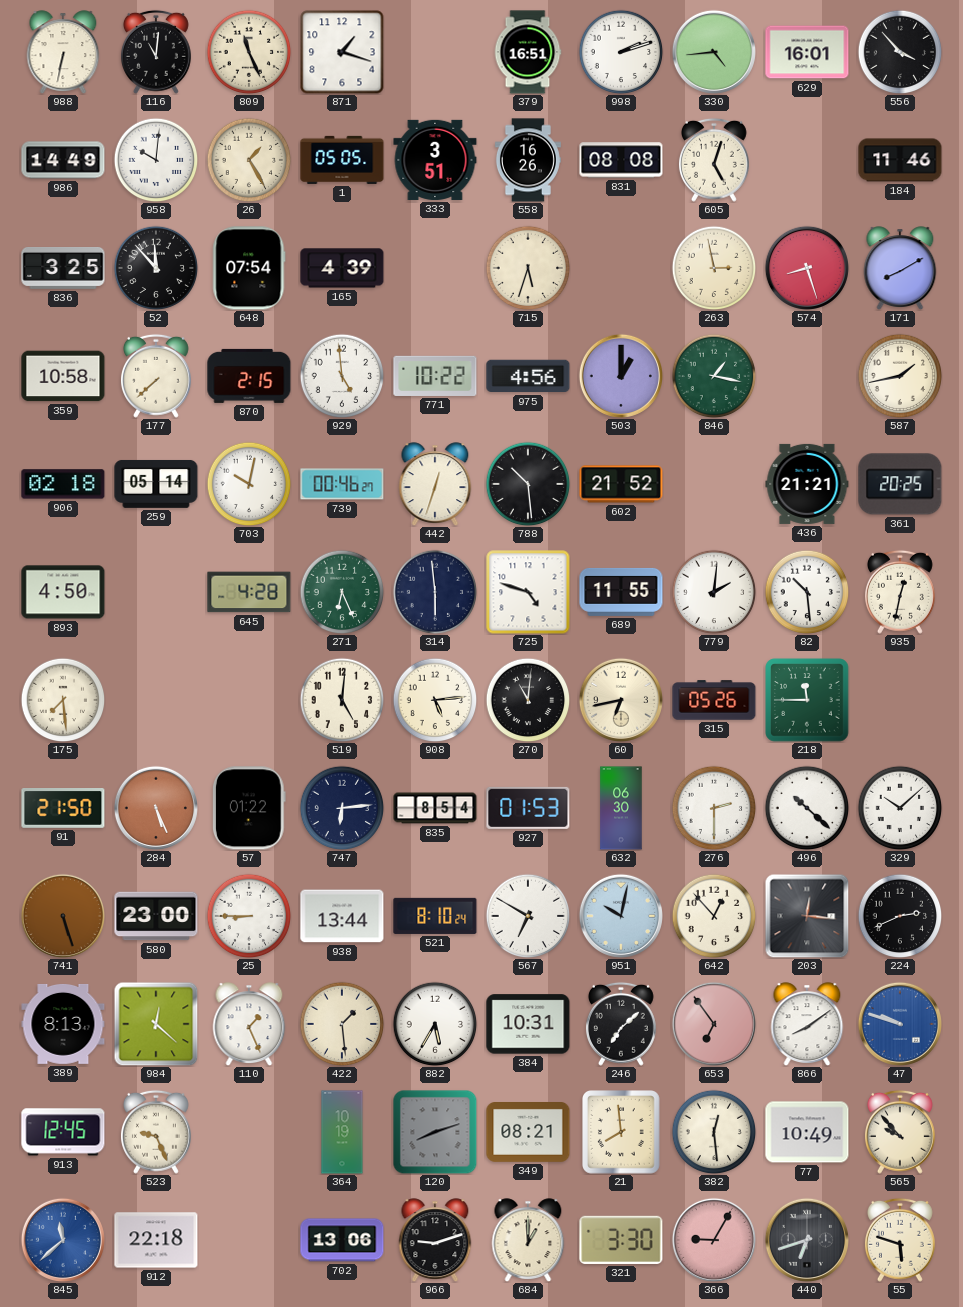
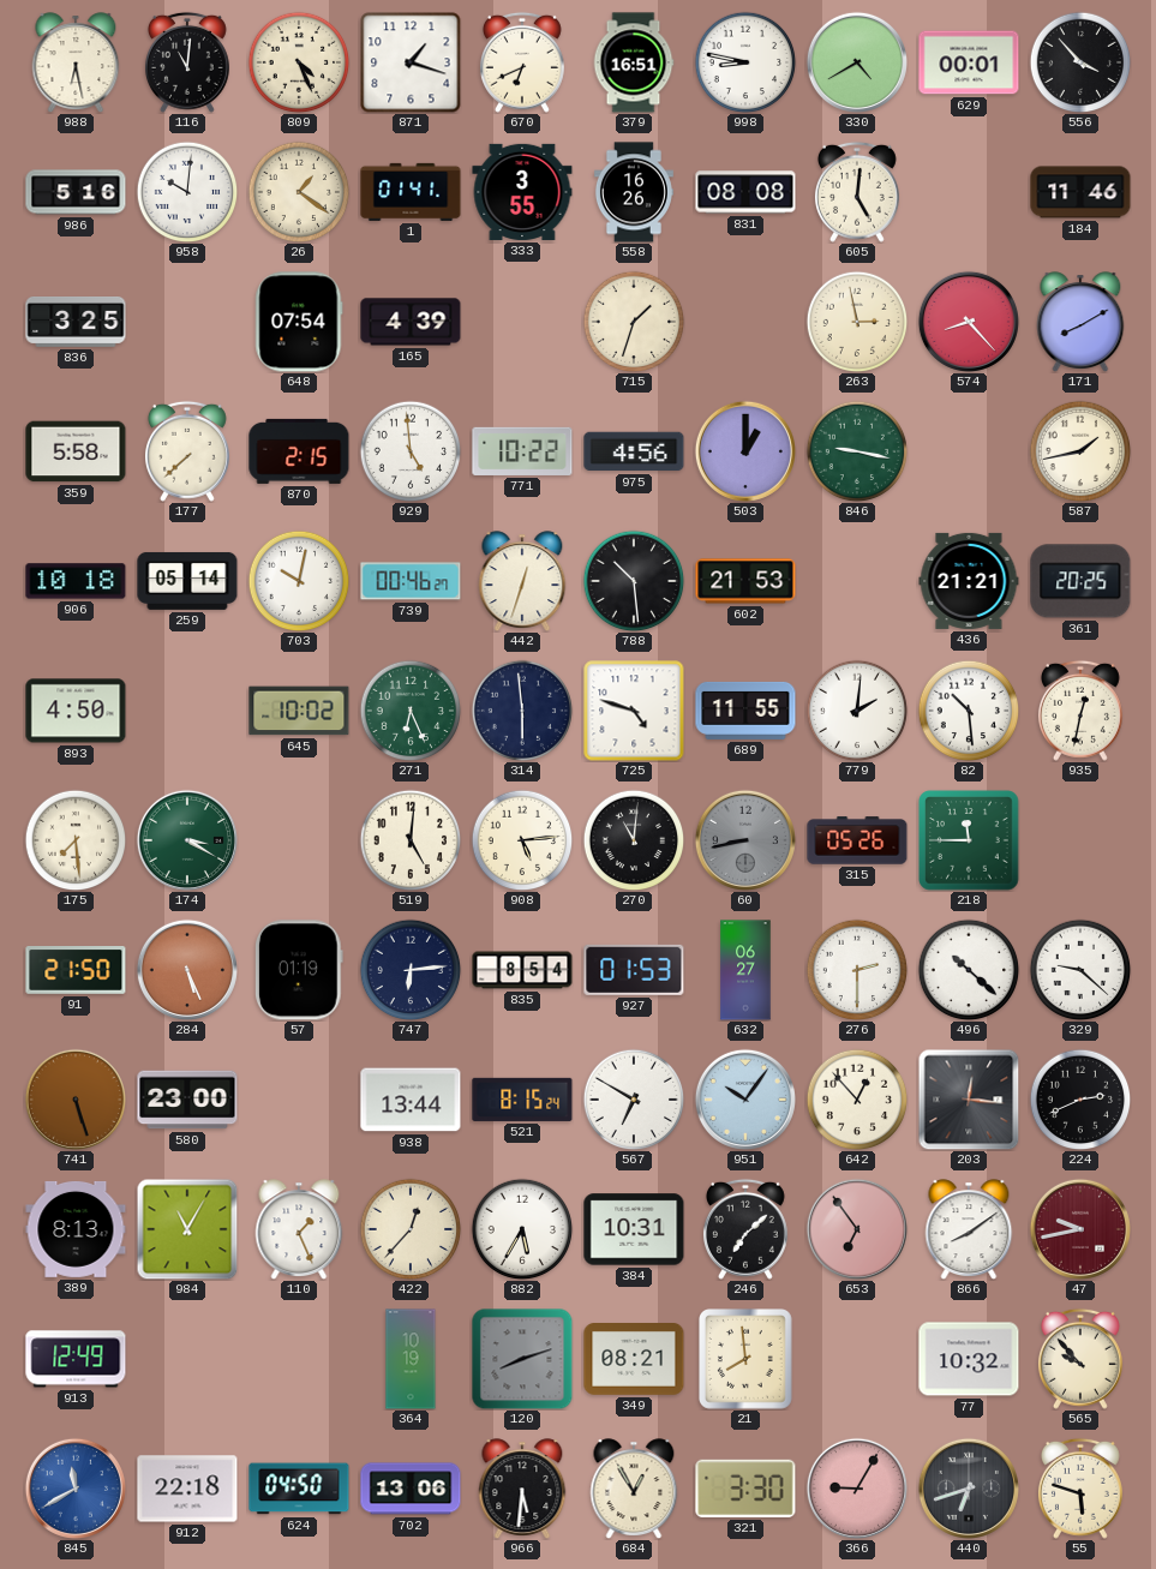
988: 6:32 -> 6:28
809: 11:26 -> 4:26
670: none -> 6:41
998: 2:12 -> 8:47
330: 4:44 -> 4:40
629: 16:01 -> 00:01
986: 14:49 -> 5:16
26: 1:25 -> 1:21
1: 05:05 -> 01:41
333: 3:51 -> 3:55
605: 5:03 -> 5:01
52: 11:53 -> none
715: 5:33 -> 1:33
574: 8:27 -> 8:23
359: 10:58 -> 5:58
846: 1:17 -> 9:17
906: 02:18 -> 10:18
602: 21:52 -> 21:53
645: 4:28 -> 10:02
174: none -> 3:20
60: 6:43 -> 8:43
60 dial: cream -> grey
57: 01:22 -> 01:19
632: 06:30 -> 06:27
329: 10:08 -> 9:22
25: 8:45 -> none
521: 8:10 -> 8:15
951: 10:02 -> 10:06
984: 12:22 -> 11:05
422: 1:29 -> 12:37
47: 9:48 -> 9:43
47 dial: blue -> burgundy
913: 12:45 -> 12:49
523: 9:26 -> none
382: 12:29 -> none
77: 10:49 -> 10:32
845: 11:38 -> 11:40
624: none -> 04:50
966: 9:12 -> 5:31
684: 1:00 -> 12:55
